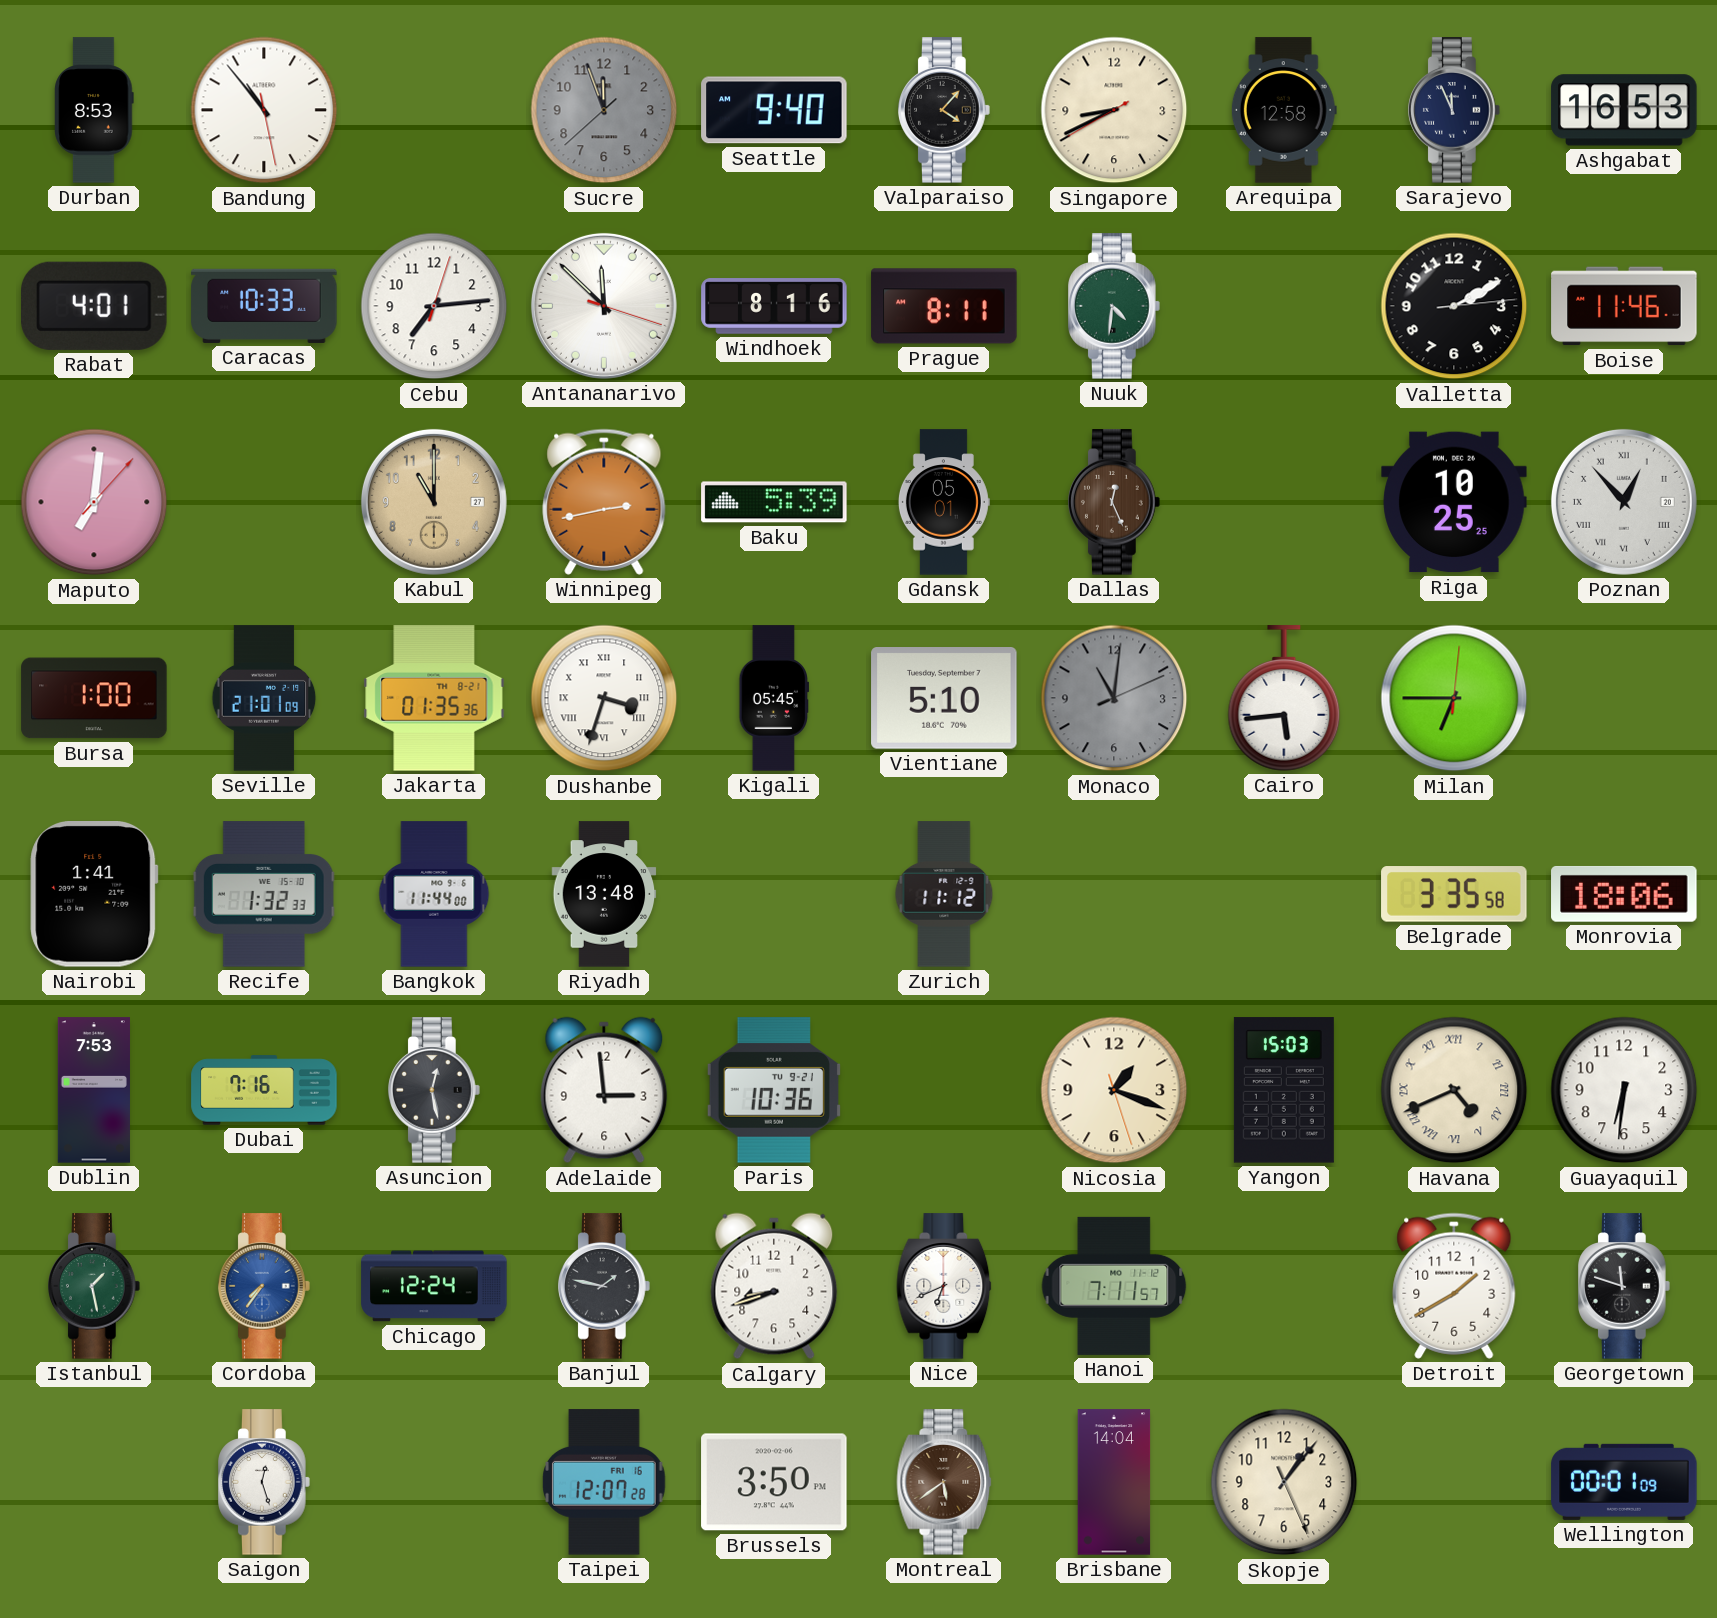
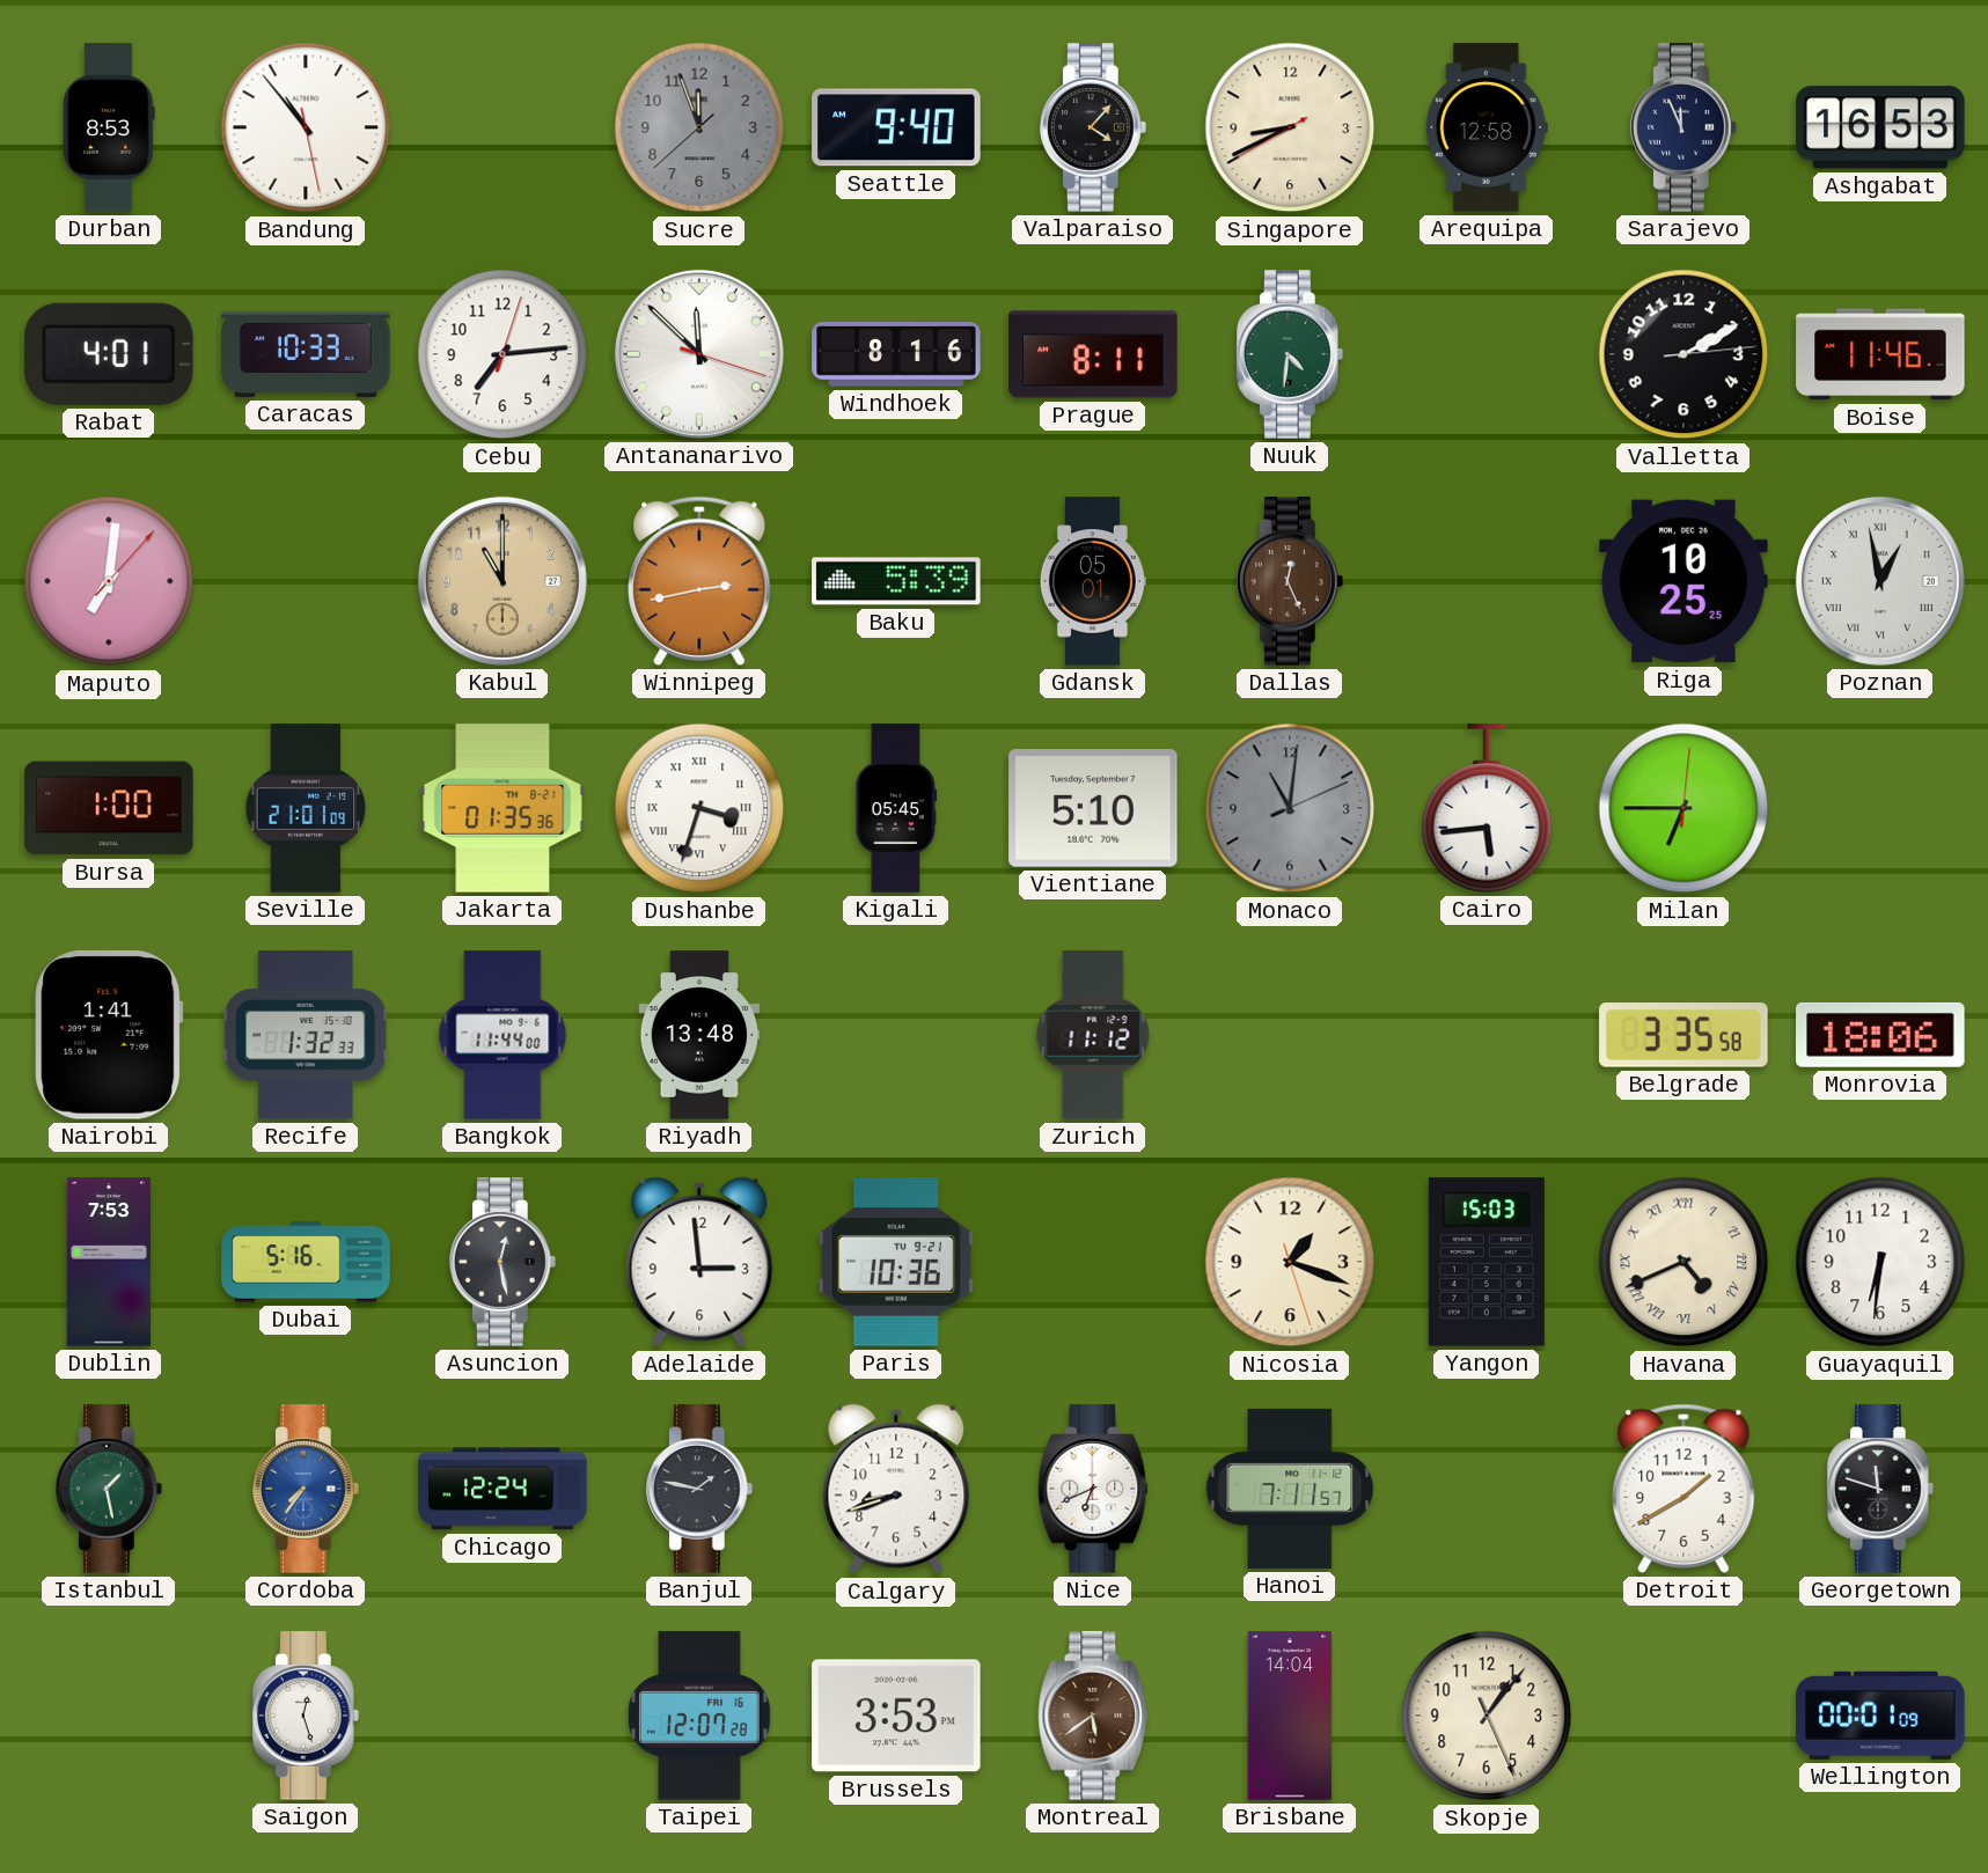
Poznan: 12:53 -> 12:58
Dubai: 7:16 -> 5:16
Brussels: 3:50 -> 3:53
